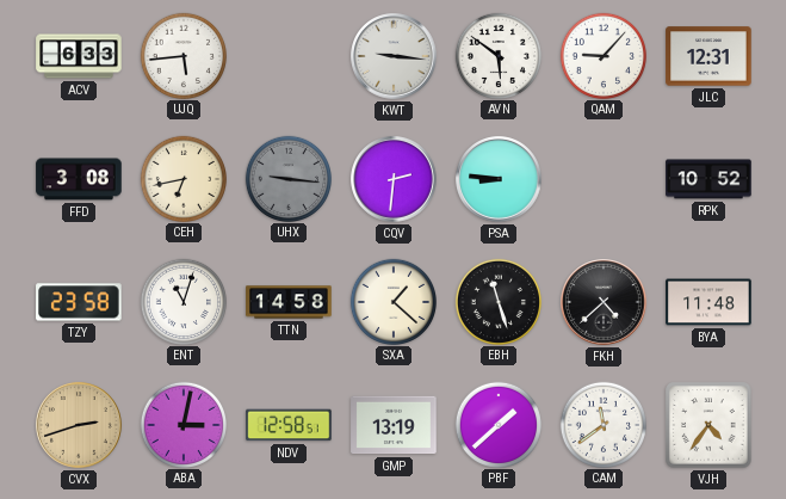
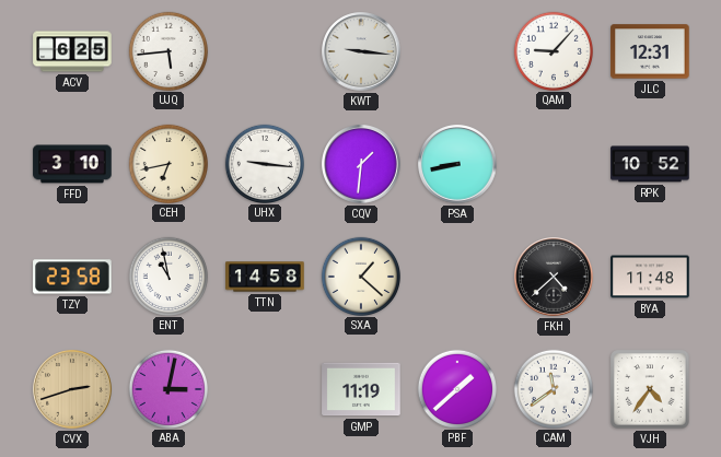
ACV: 6:33 -> 6:25
AVN: 5:51 -> none
FFD: 3:08 -> 3:10
UHX dial: grey -> white
CQV: 2:31 -> 1:31
PSA: 8:46 -> 8:43
ENT: 11:03 -> 10:58
EBH: 11:27 -> none
NDV: 12:58 -> none
GMP: 13:19 -> 11:19
